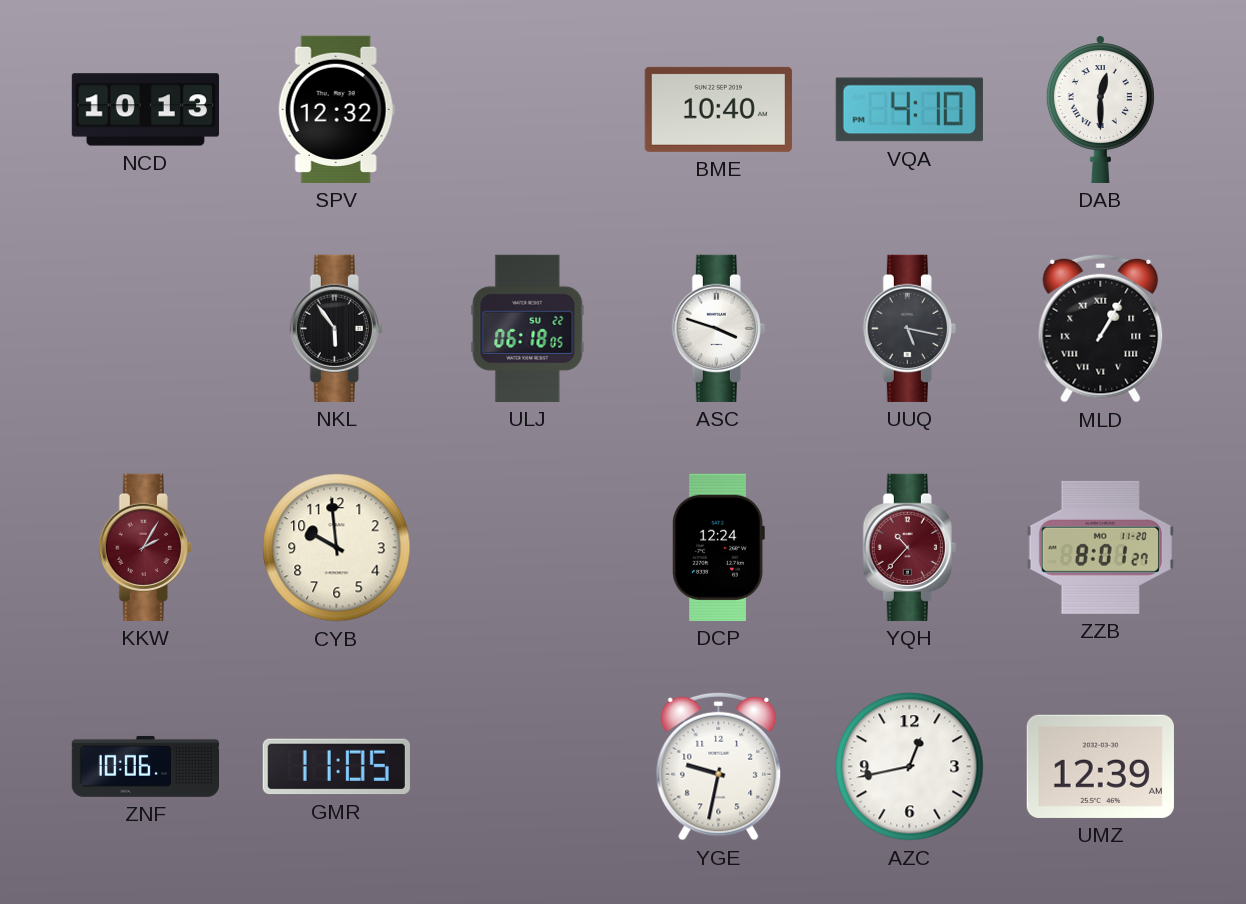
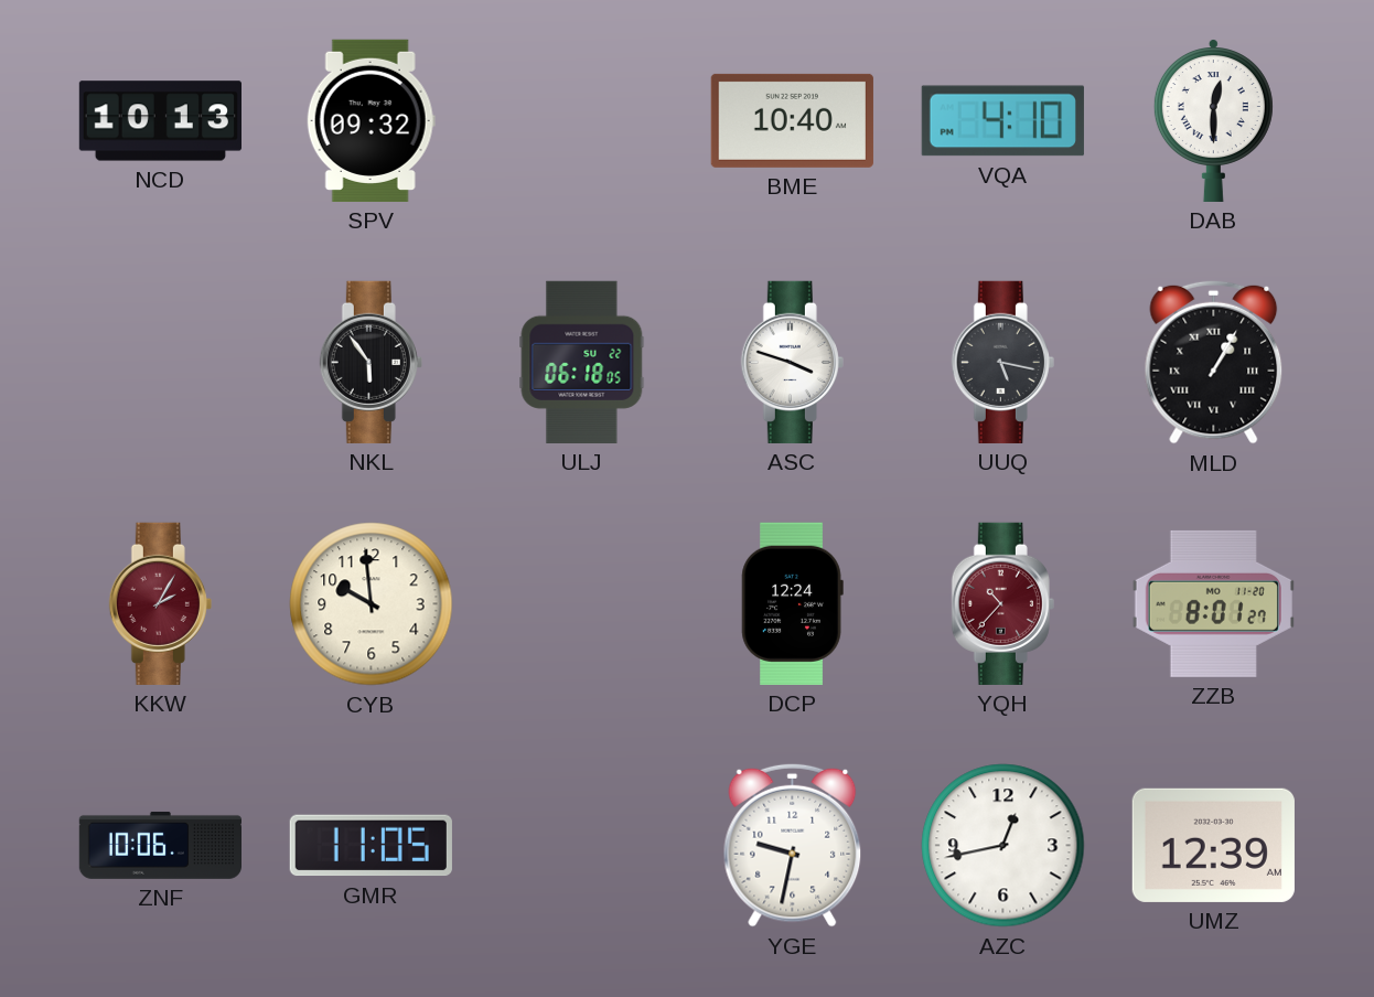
SPV: 12:32 -> 09:32
